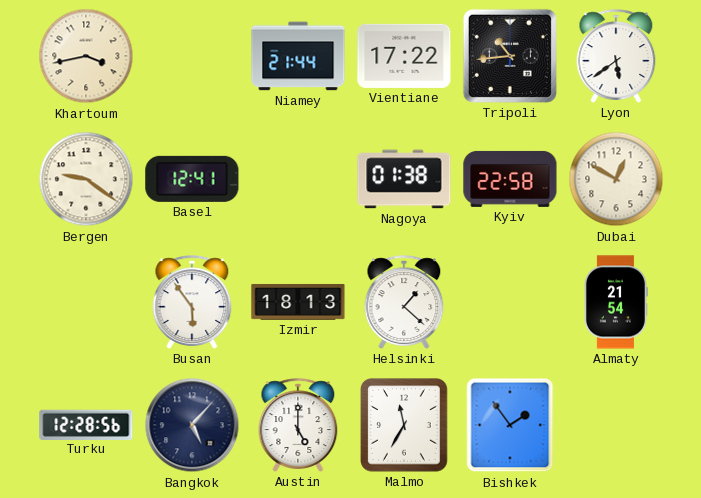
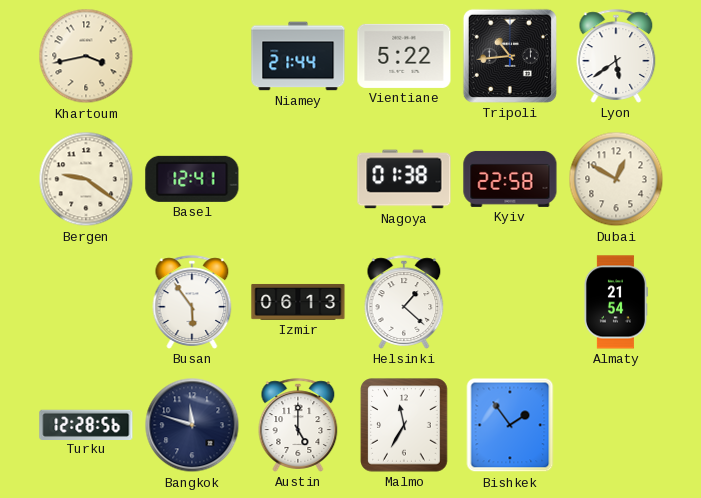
Vientiane: 17:22 -> 5:22
Izmir: 18:13 -> 06:13
Bangkok: 5:07 -> 11:48
